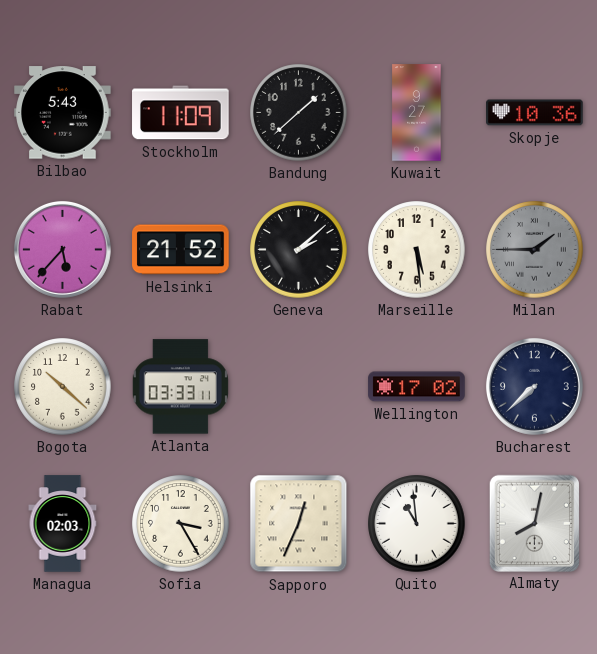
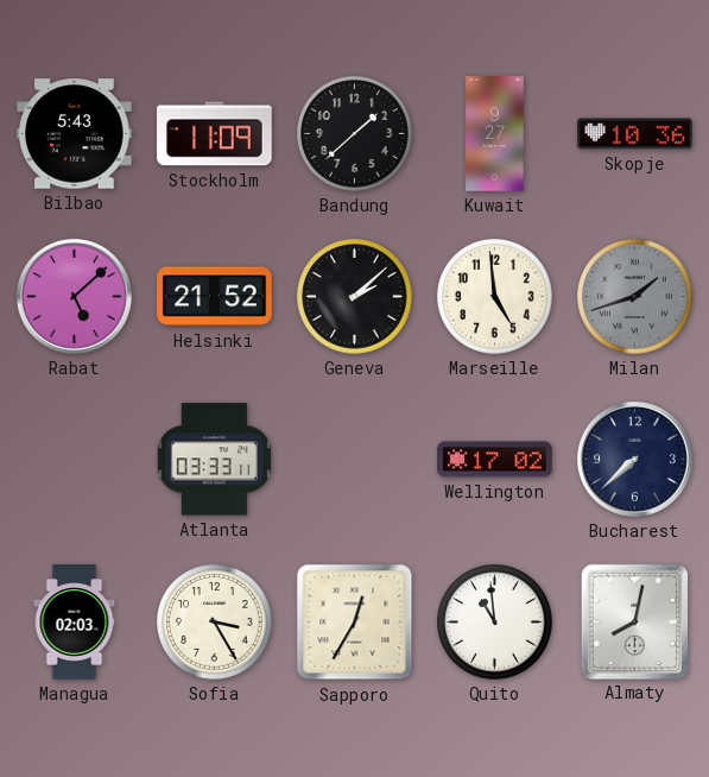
Rabat: 5:37 -> 5:08
Marseille: 5:29 -> 4:59
Milan: 1:45 -> 1:42
Bogota: 10:22 -> none
Sapporo: 12:34 -> 12:35
